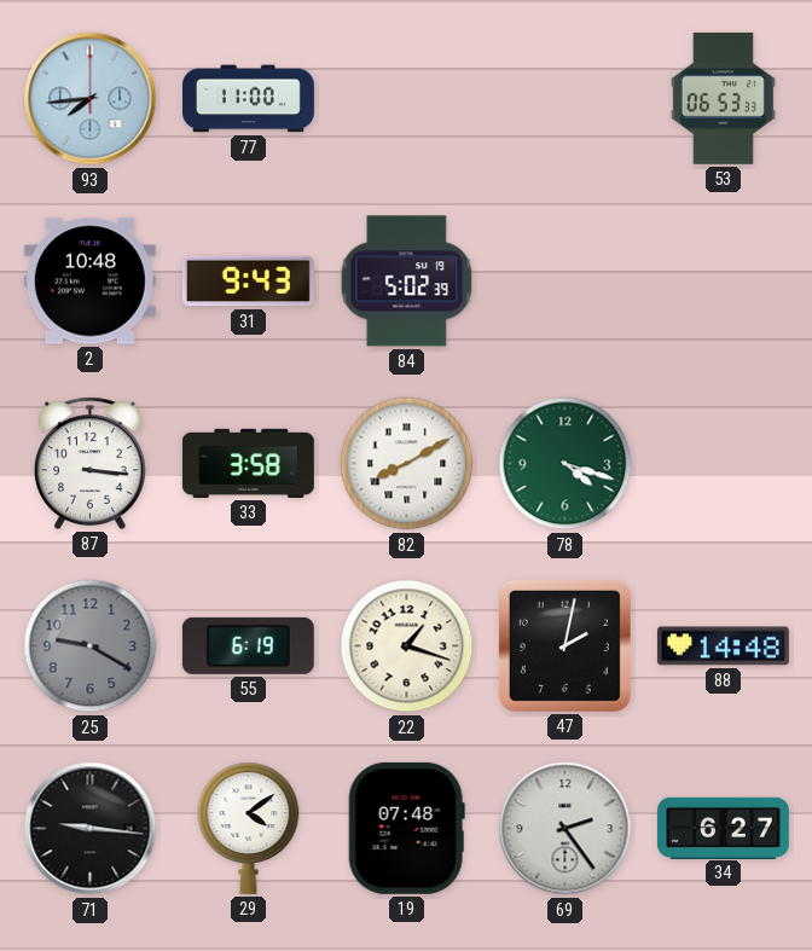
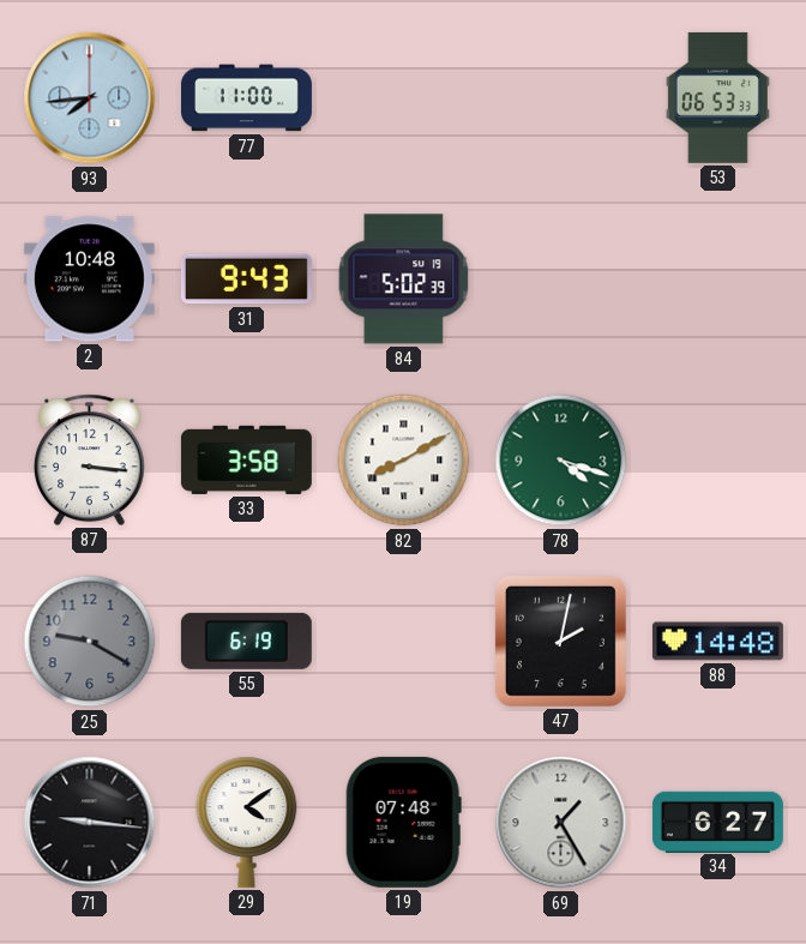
22: 1:18 -> none
69: 2:24 -> 1:25
